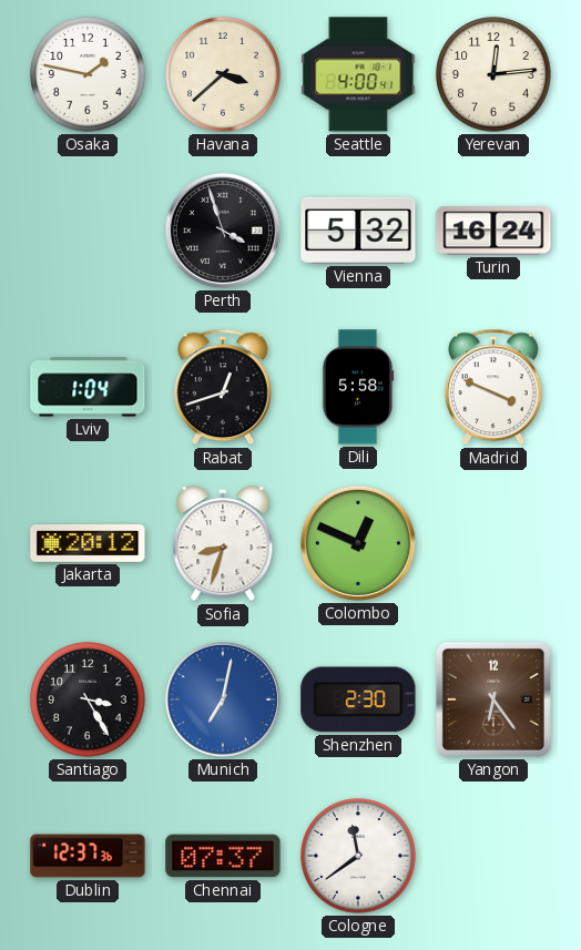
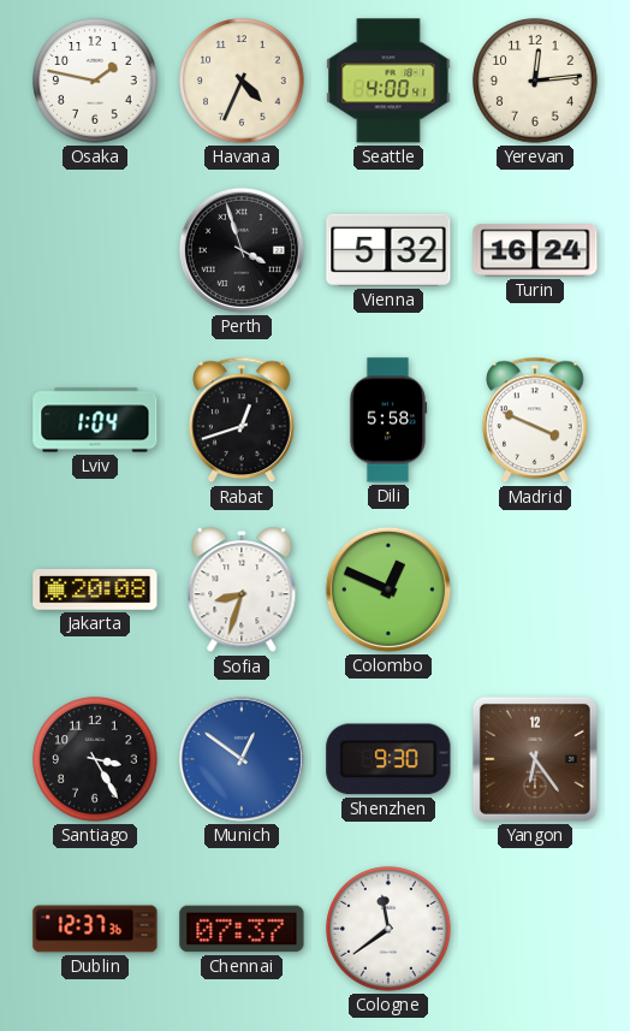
Havana: 3:38 -> 4:34
Jakarta: 20:12 -> 20:08
Munich: 7:02 -> 12:51
Shenzhen: 2:30 -> 9:30
